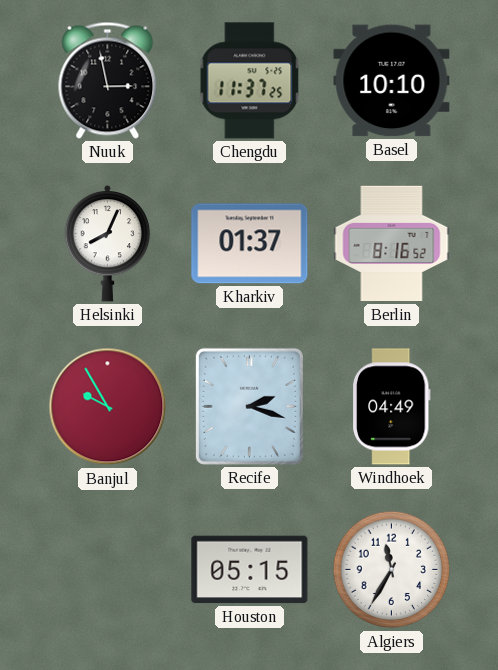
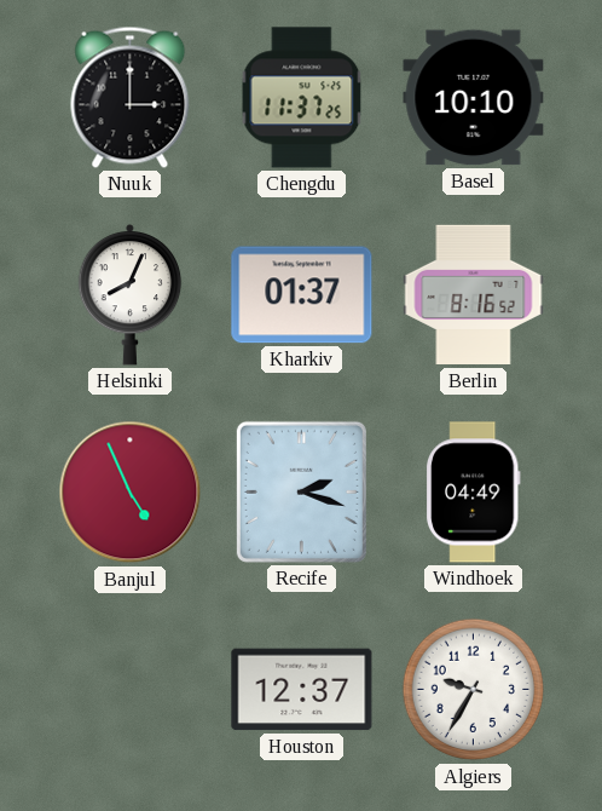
Nuuk: 2:58 -> 3:00
Banjul: 9:55 -> 4:56
Houston: 05:15 -> 12:37
Algiers: 11:35 -> 9:35
